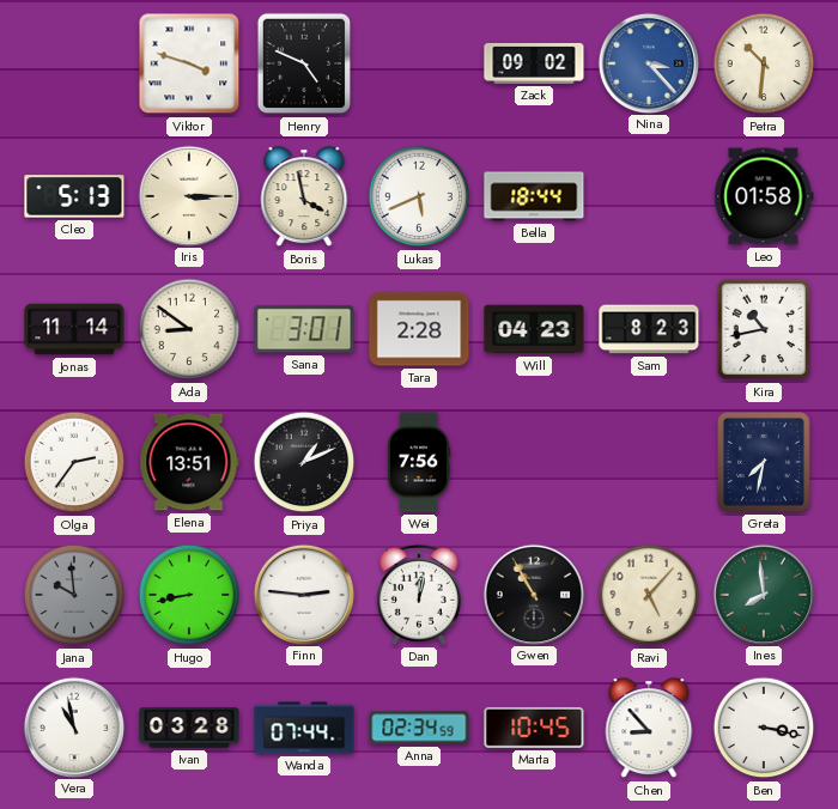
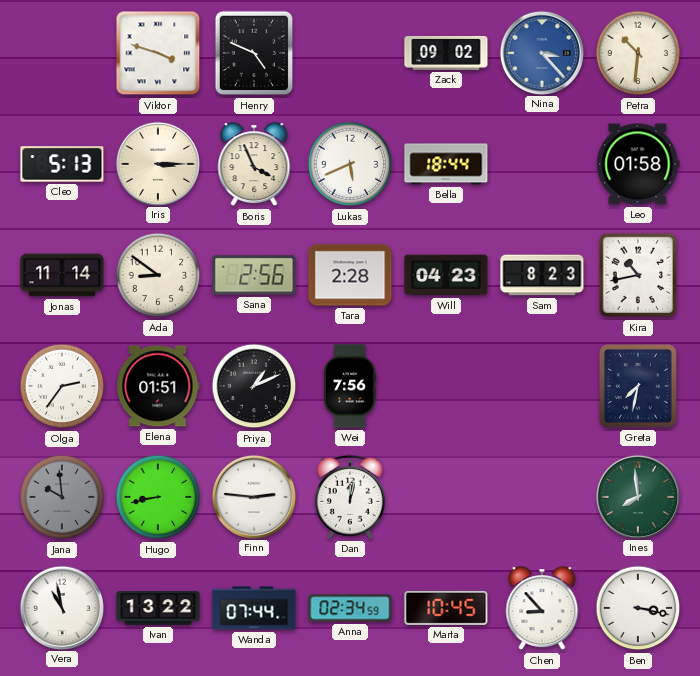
Boris: 3:58 -> 3:56
Sana: 3:01 -> 2:56
Elena: 13:51 -> 01:51
Gwen: 10:55 -> none
Ravi: 5:07 -> none
Ivan: 03:28 -> 13:22
